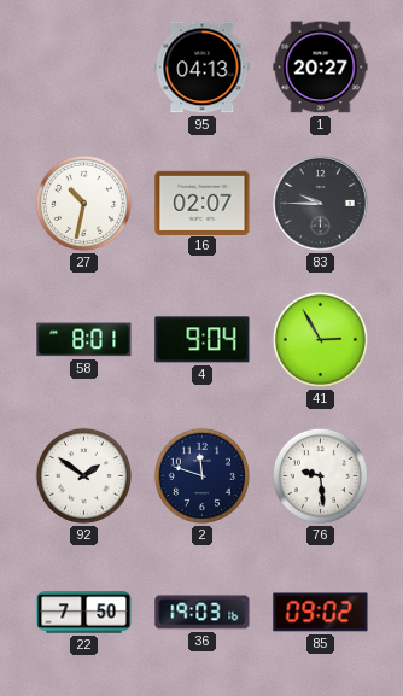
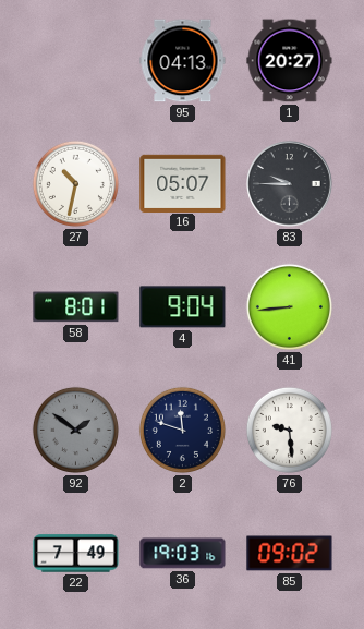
16: 02:07 -> 05:07
41: 2:55 -> 8:44
92 dial: white -> grey
22: 7:50 -> 7:49
